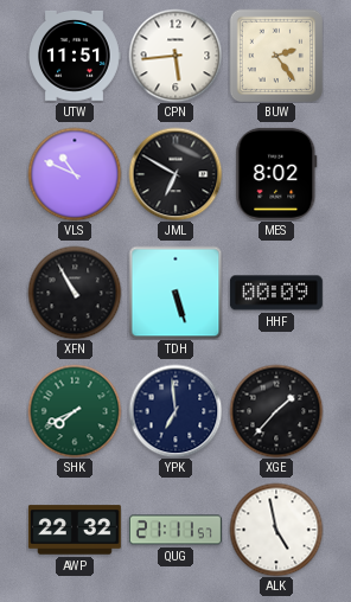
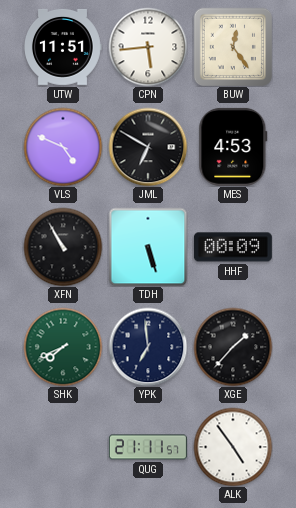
BUW: 2:24 -> 12:24
VLS: 10:49 -> 4:49
MES: 8:02 -> 4:53
AWP: 22:32 -> none
ALK: 4:58 -> 4:54
